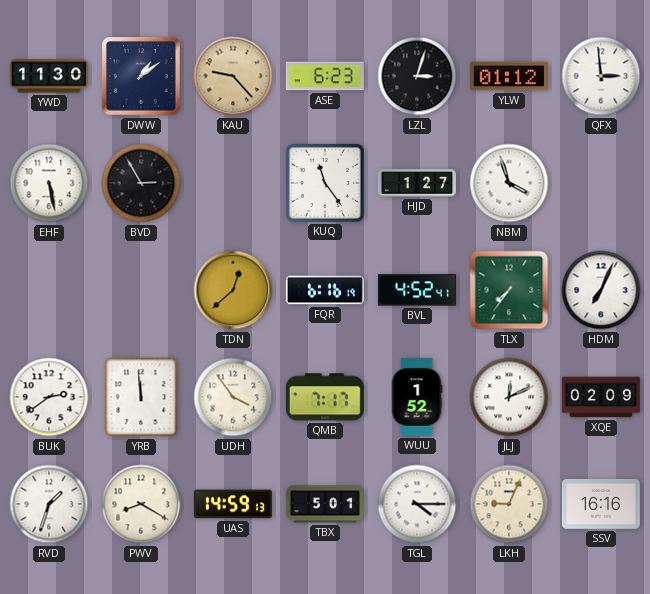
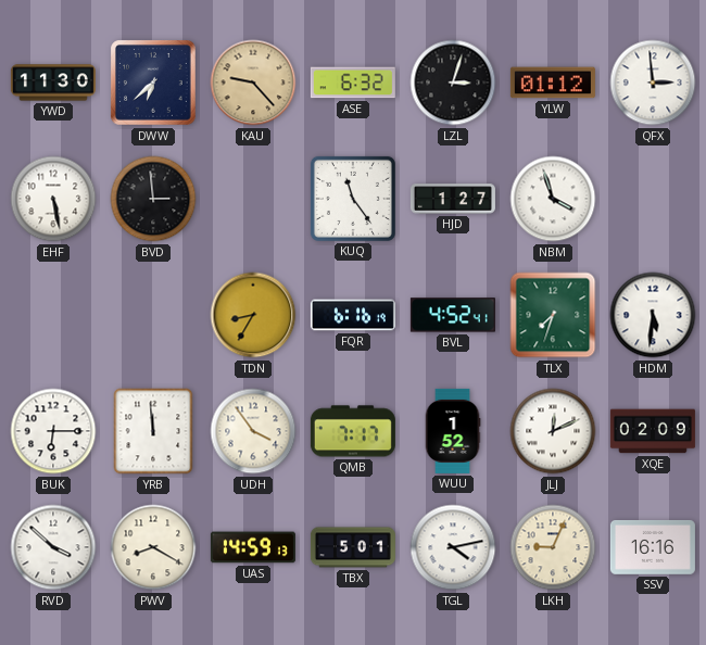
DWW: 1:09 -> 6:38
ASE: 6:23 -> 6:32
BVD: 2:55 -> 2:59
TDN: 12:38 -> 8:35
TLX: 7:36 -> 7:33
HDM: 7:04 -> 5:31
BUK: 2:39 -> 6:15
RVD: 1:33 -> 3:52
TGL: 4:15 -> 4:13
